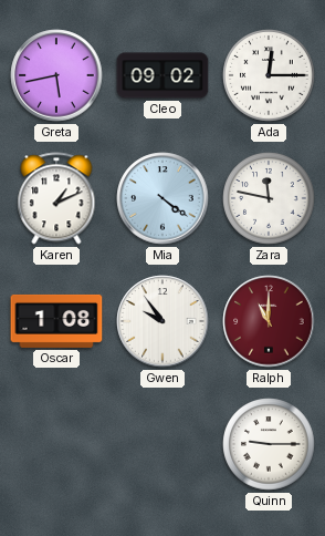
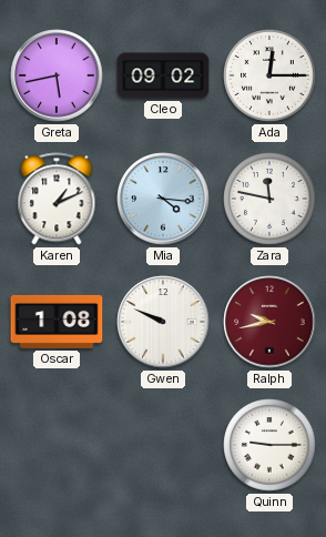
Mia: 4:21 -> 4:16
Gwen: 9:54 -> 9:49
Ralph: 11:00 -> 9:43
